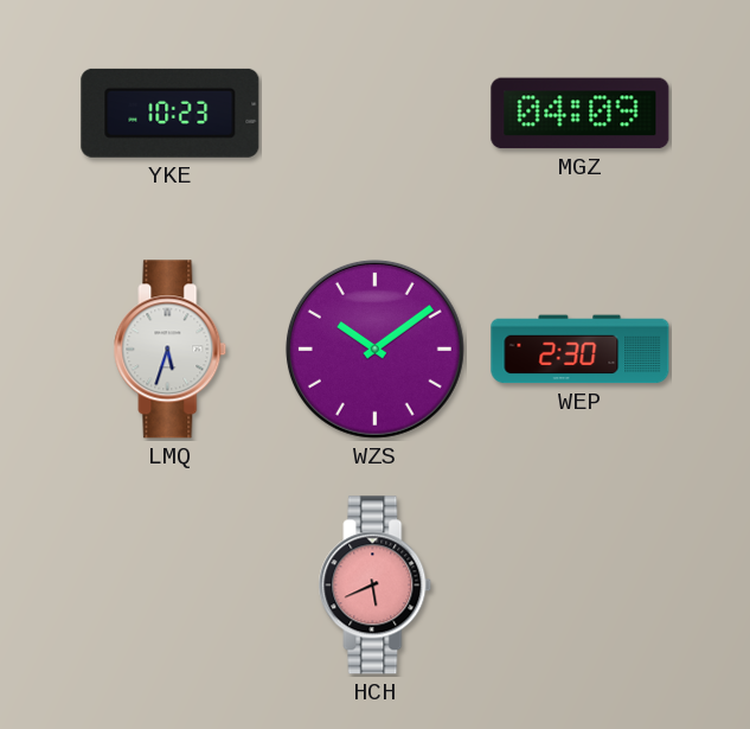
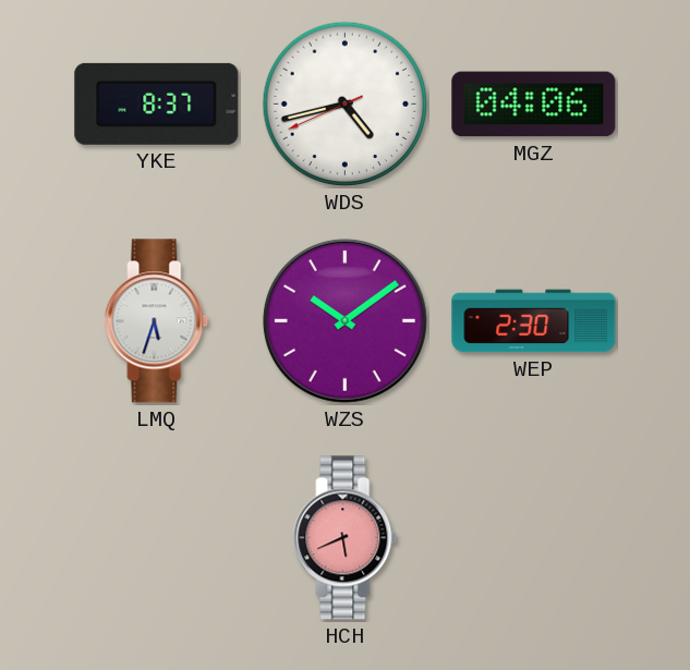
YKE: 10:23 -> 8:37
WDS: none -> 4:42
MGZ: 04:09 -> 04:06
